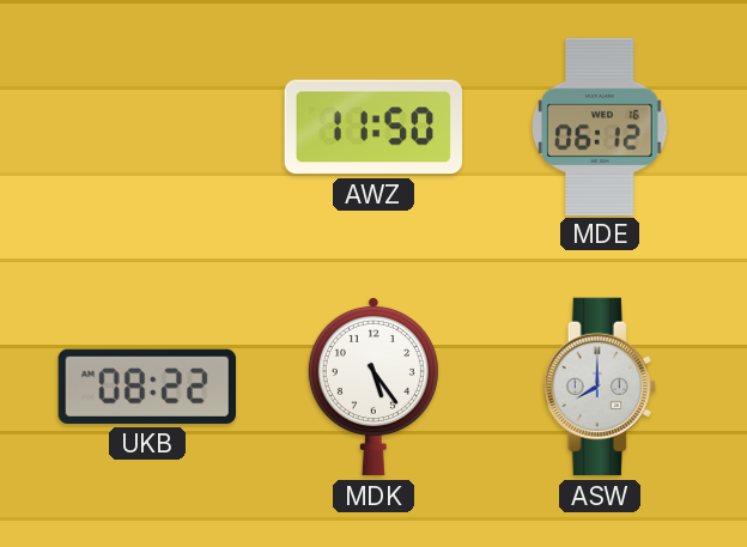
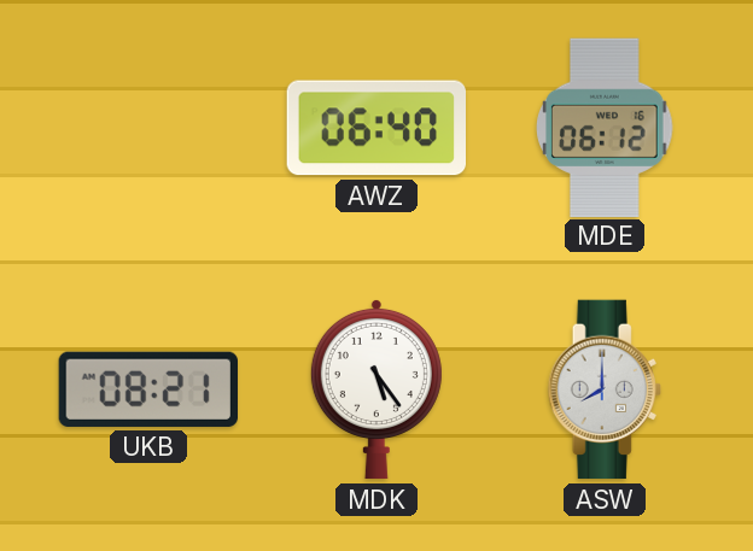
AWZ: 11:50 -> 06:40
UKB: 08:22 -> 08:21
